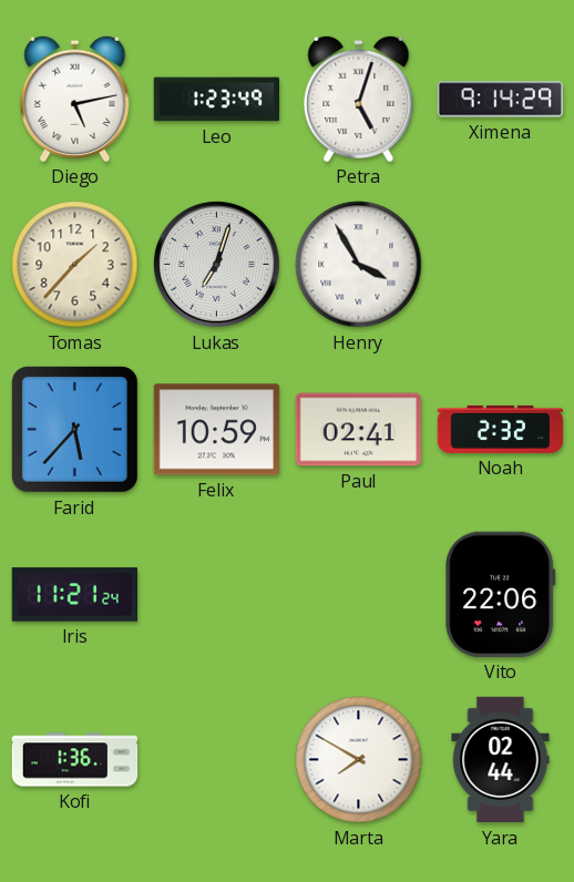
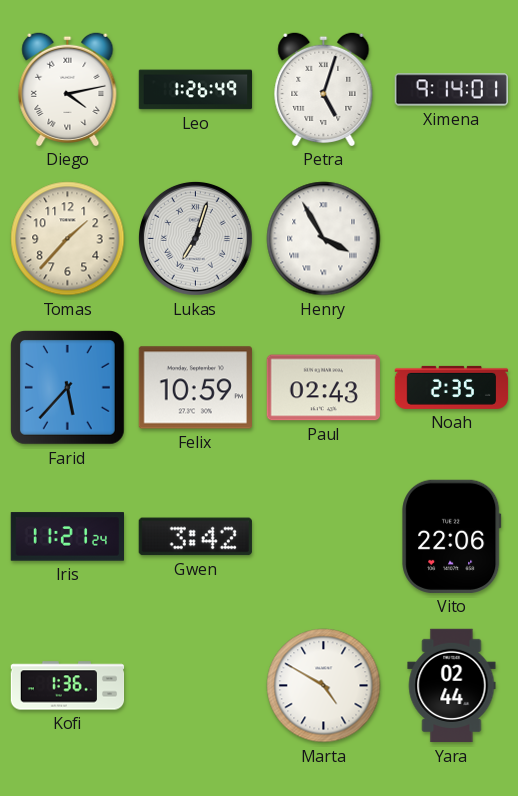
Diego: 5:13 -> 4:13
Leo: 1:23 -> 1:26
Ximena: 9:14:29 -> 9:14:01
Paul: 02:41 -> 02:43
Noah: 2:32 -> 2:35
Gwen: none -> 3:42
Marta: 7:50 -> 4:50
